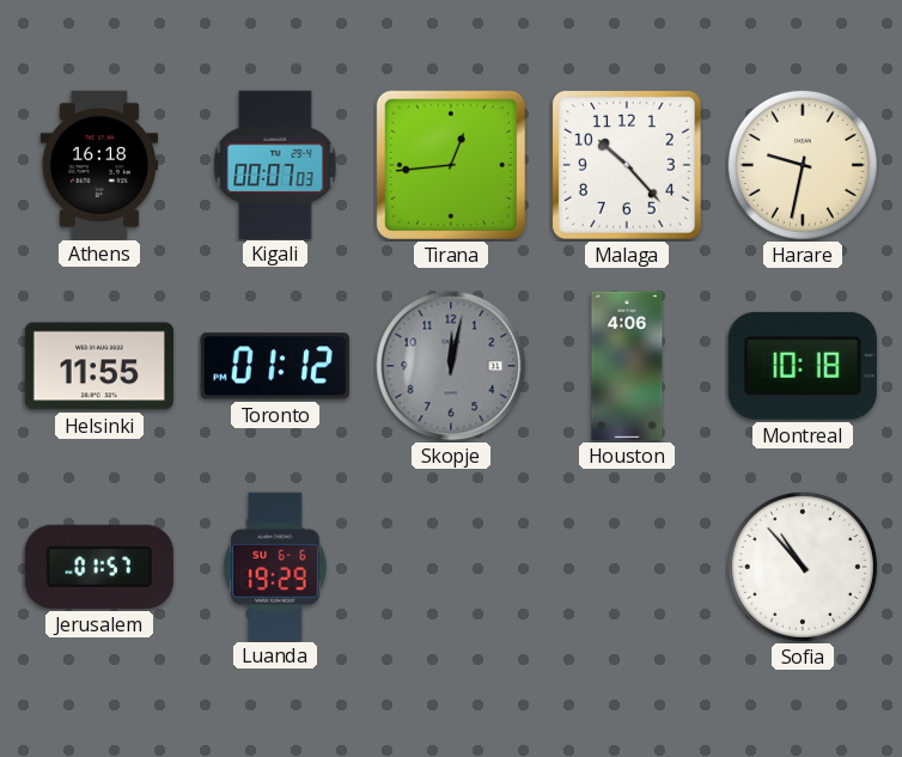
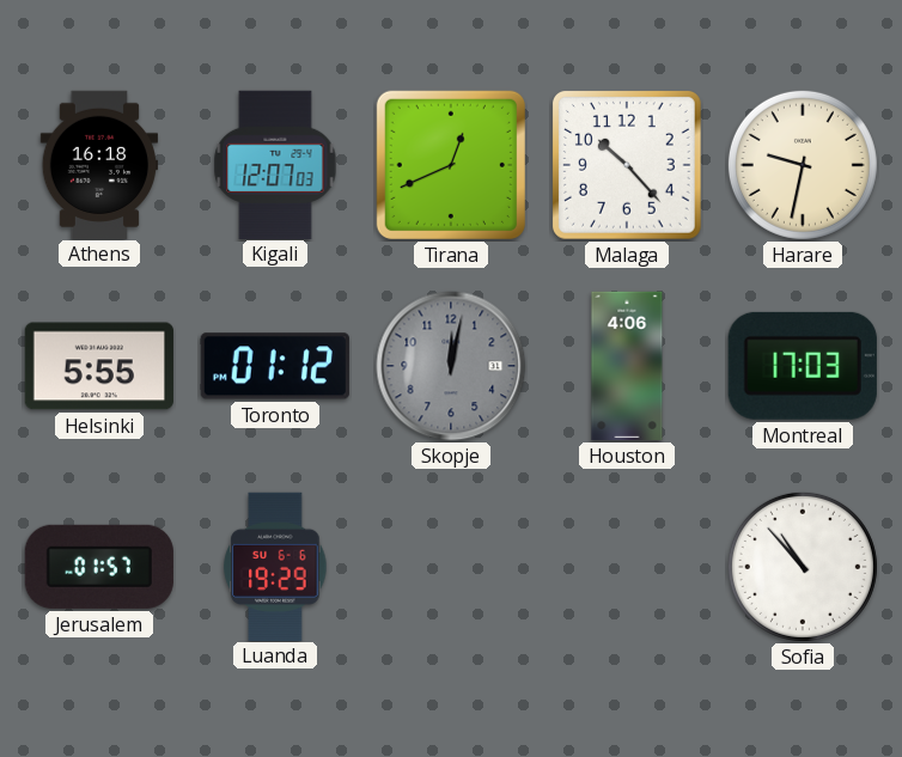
Kigali: 00:07 -> 12:07
Tirana: 12:44 -> 12:41
Helsinki: 11:55 -> 5:55
Montreal: 10:18 -> 17:03
